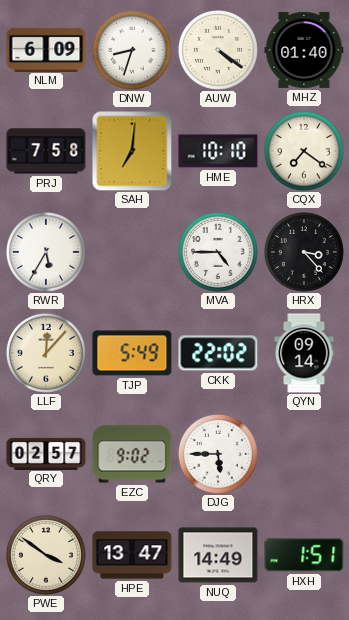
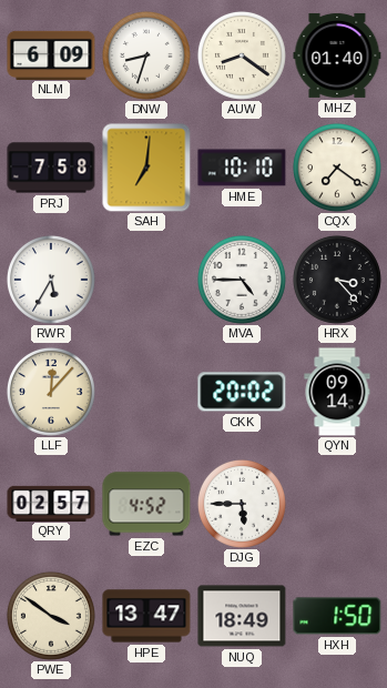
AUW: 4:21 -> 8:21
TJP: 5:49 -> none
CKK: 22:02 -> 20:02
EZC: 9:02 -> 4:52
NUQ: 14:49 -> 18:49
HXH: 1:51 -> 1:50
